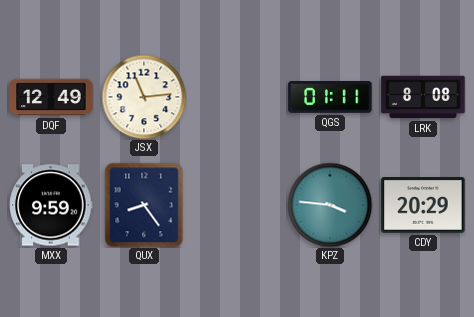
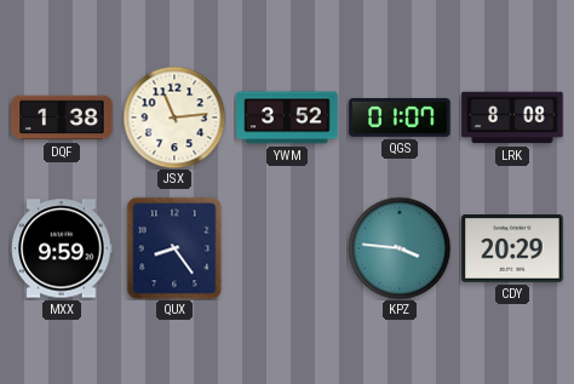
DQF: 12:49 -> 1:38
YWM: none -> 3:52
QGS: 01:11 -> 01:07
